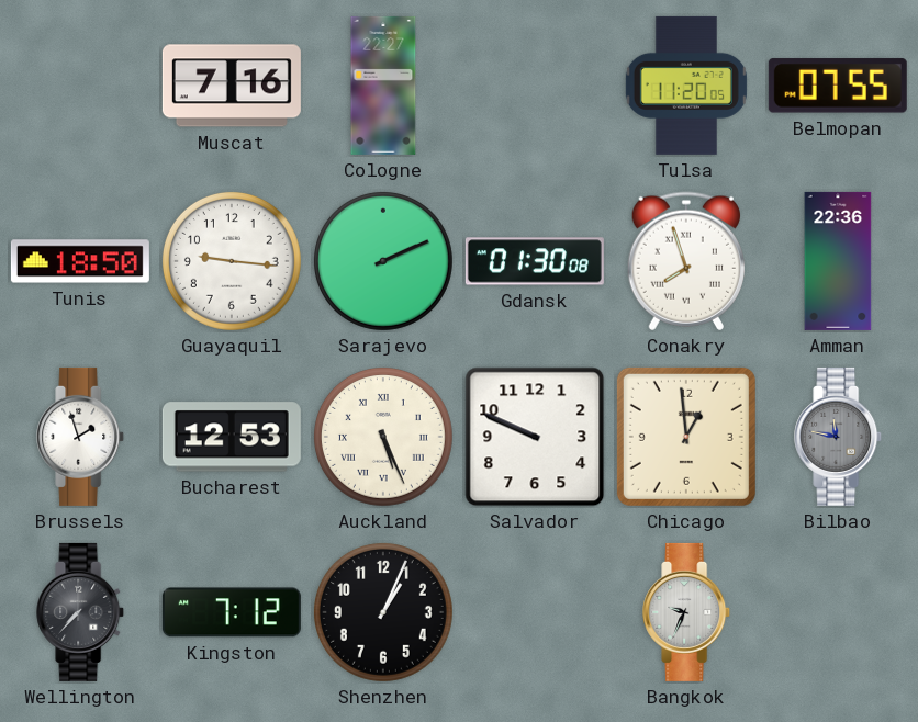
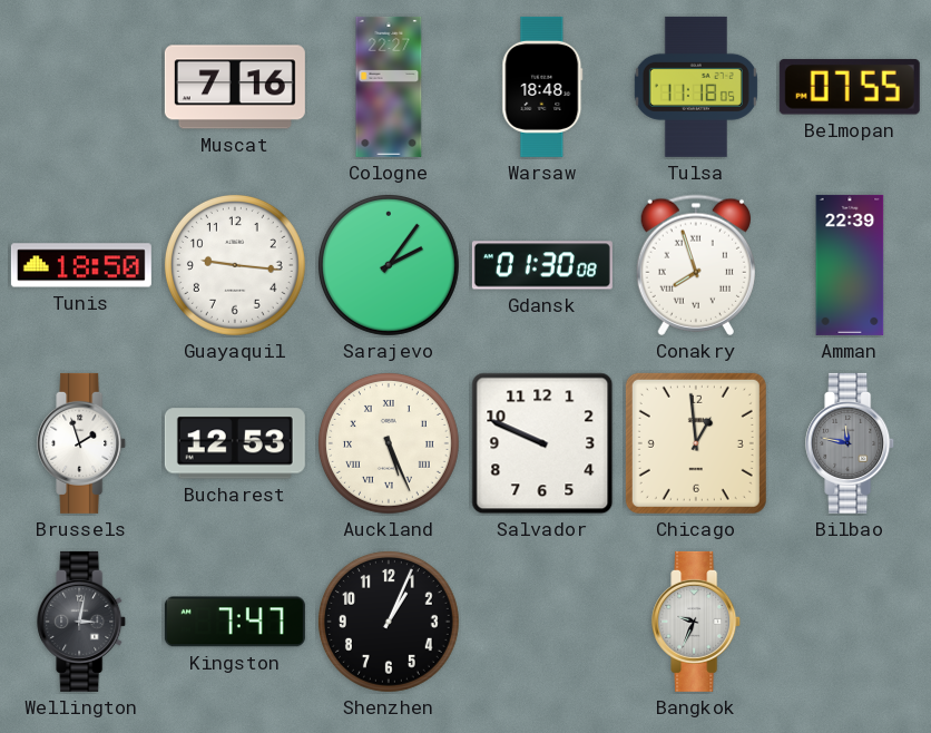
Warsaw: none -> 18:48
Tulsa: 11:20 -> 11:18
Sarajevo: 2:11 -> 2:06
Amman: 22:36 -> 22:39
Wellington: 7:37 -> 3:02
Kingston: 7:12 -> 7:47
